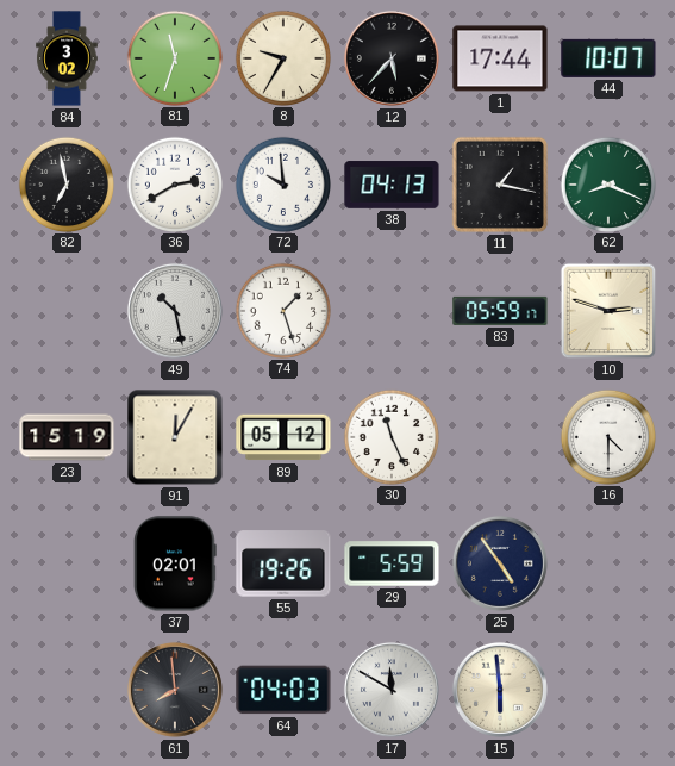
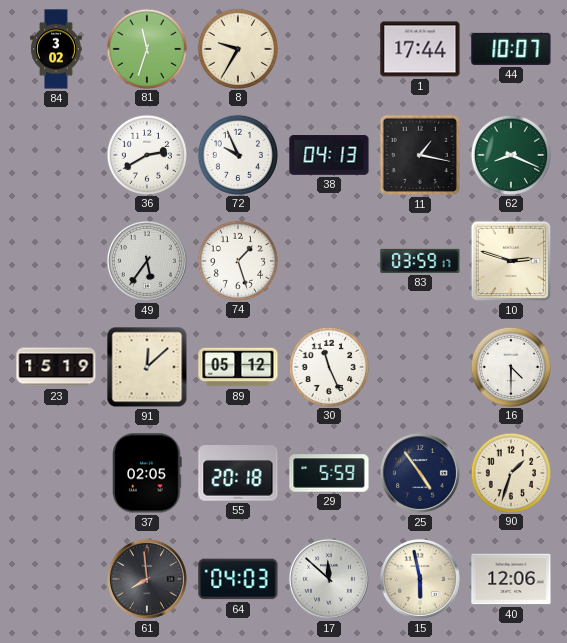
12: 5:37 -> none
82: 6:58 -> none
72: 9:59 -> 9:56
49: 10:28 -> 5:36
83: 05:59 -> 03:59
91: 12:05 -> 12:08
37: 02:01 -> 02:05
55: 19:26 -> 20:18
90: none -> 1:33
17: 11:50 -> 11:52
15: 5:59 -> 5:58
40: none -> 12:06
